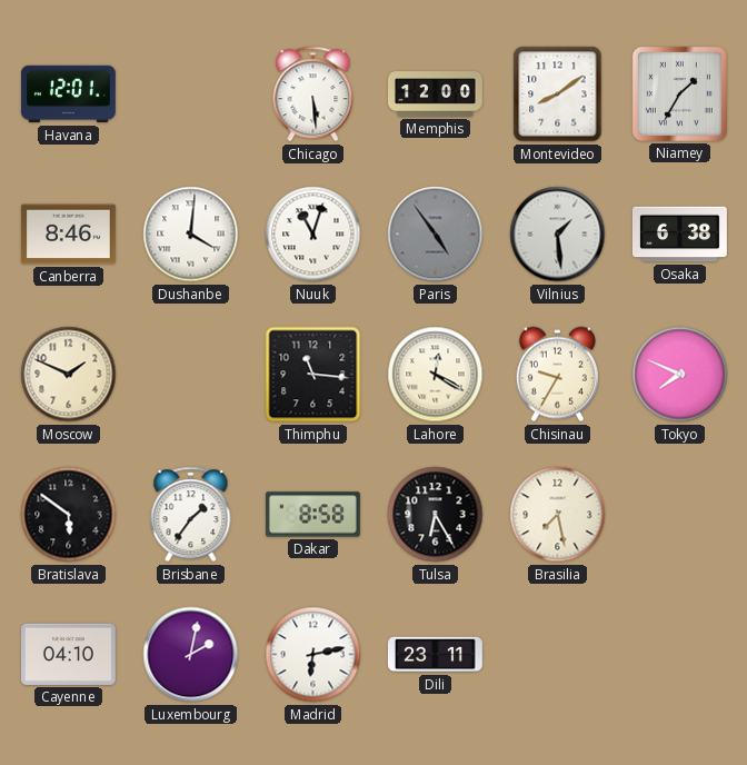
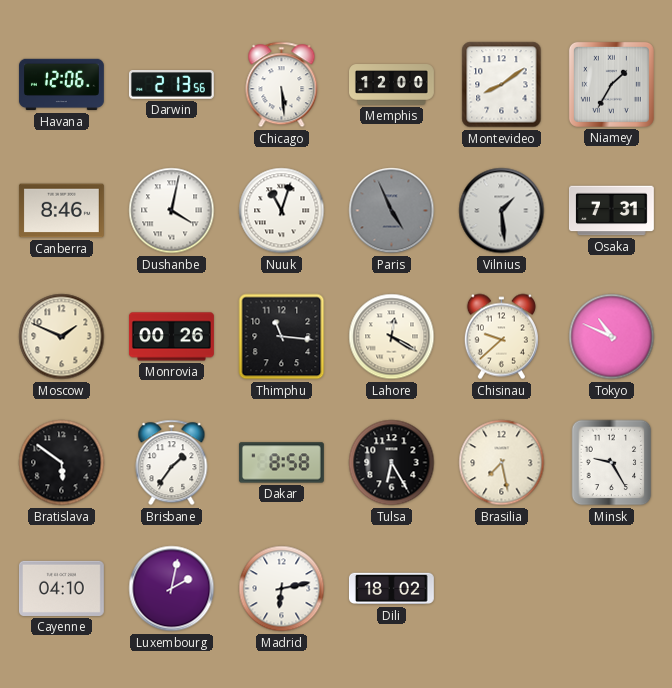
Havana: 12:01 -> 12:06
Darwin: none -> 2:13
Dushanbe: 4:01 -> 4:02
Paris: 4:54 -> 4:56
Osaka: 6:38 -> 7:31
Monrovia: none -> 00:26
Chisinau: 9:35 -> 9:38
Tokyo: 7:49 -> 10:49
Minsk: none -> 9:25
Dili: 23:11 -> 18:02
